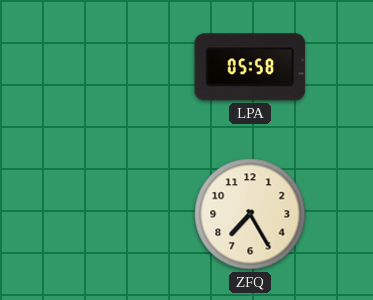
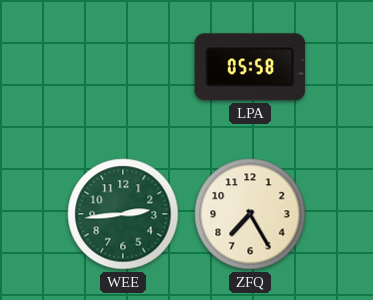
WEE: none -> 2:44
